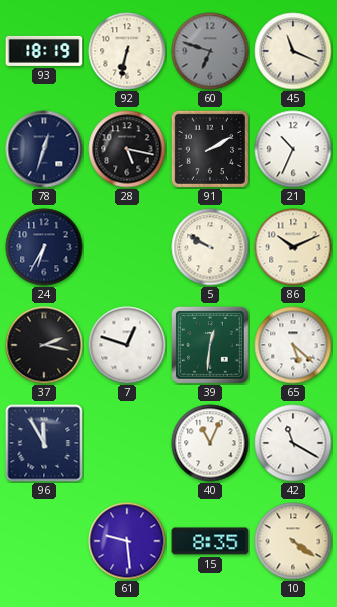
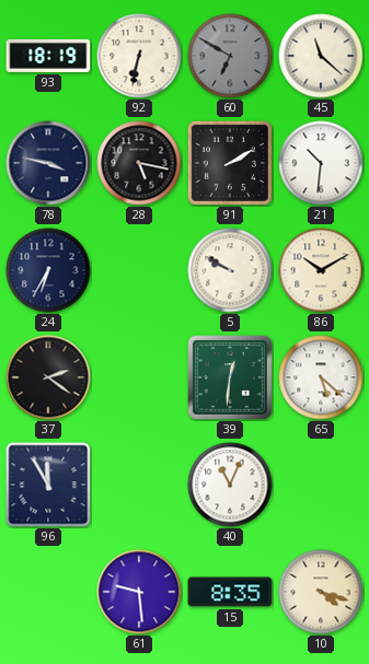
60: 6:48 -> 6:50
45: 11:19 -> 11:22
78: 12:33 -> 3:47
21: 10:34 -> 10:31
86: 10:11 -> 10:10
37: 2:17 -> 2:21
7: 12:48 -> none
42: 11:20 -> none
10: 4:21 -> 4:18
